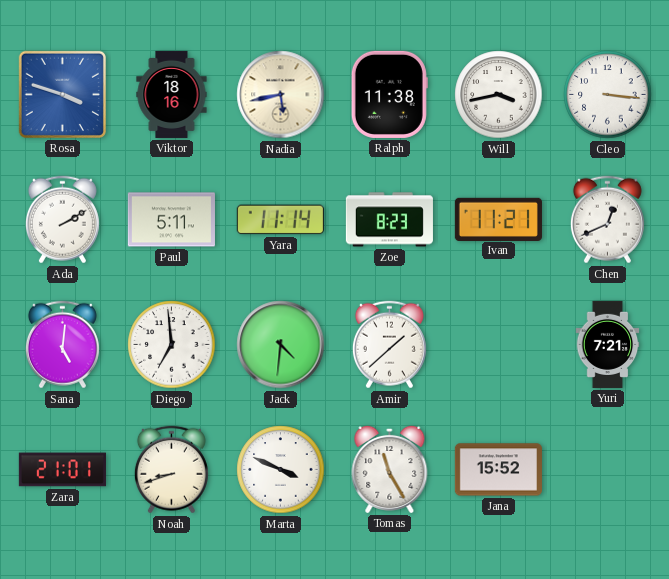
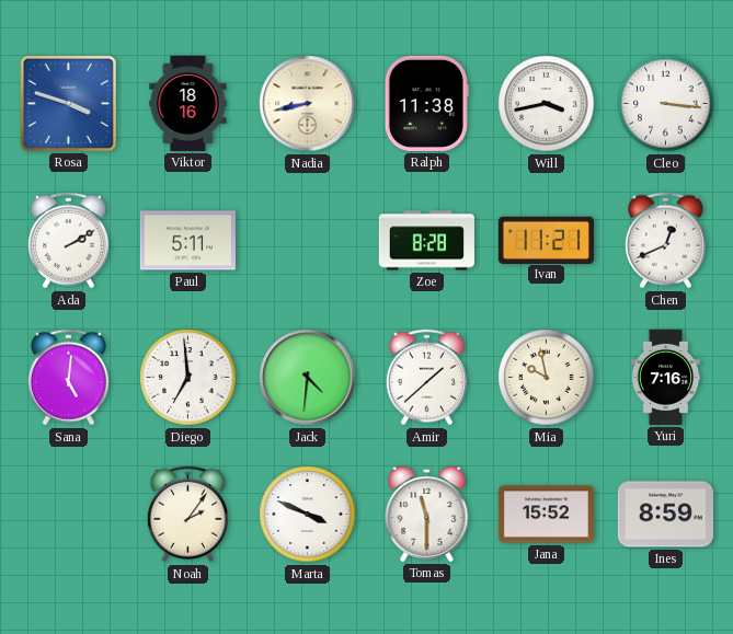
Nadia: 5:43 -> 8:43
Yara: 11:14 -> none
Zoe: 8:23 -> 8:28
Mia: none -> 9:58
Yuri: 7:21 -> 7:16
Zara: 21:01 -> none
Noah: 8:42 -> 2:06
Tomas: 11:25 -> 11:30
Ines: none -> 8:59
